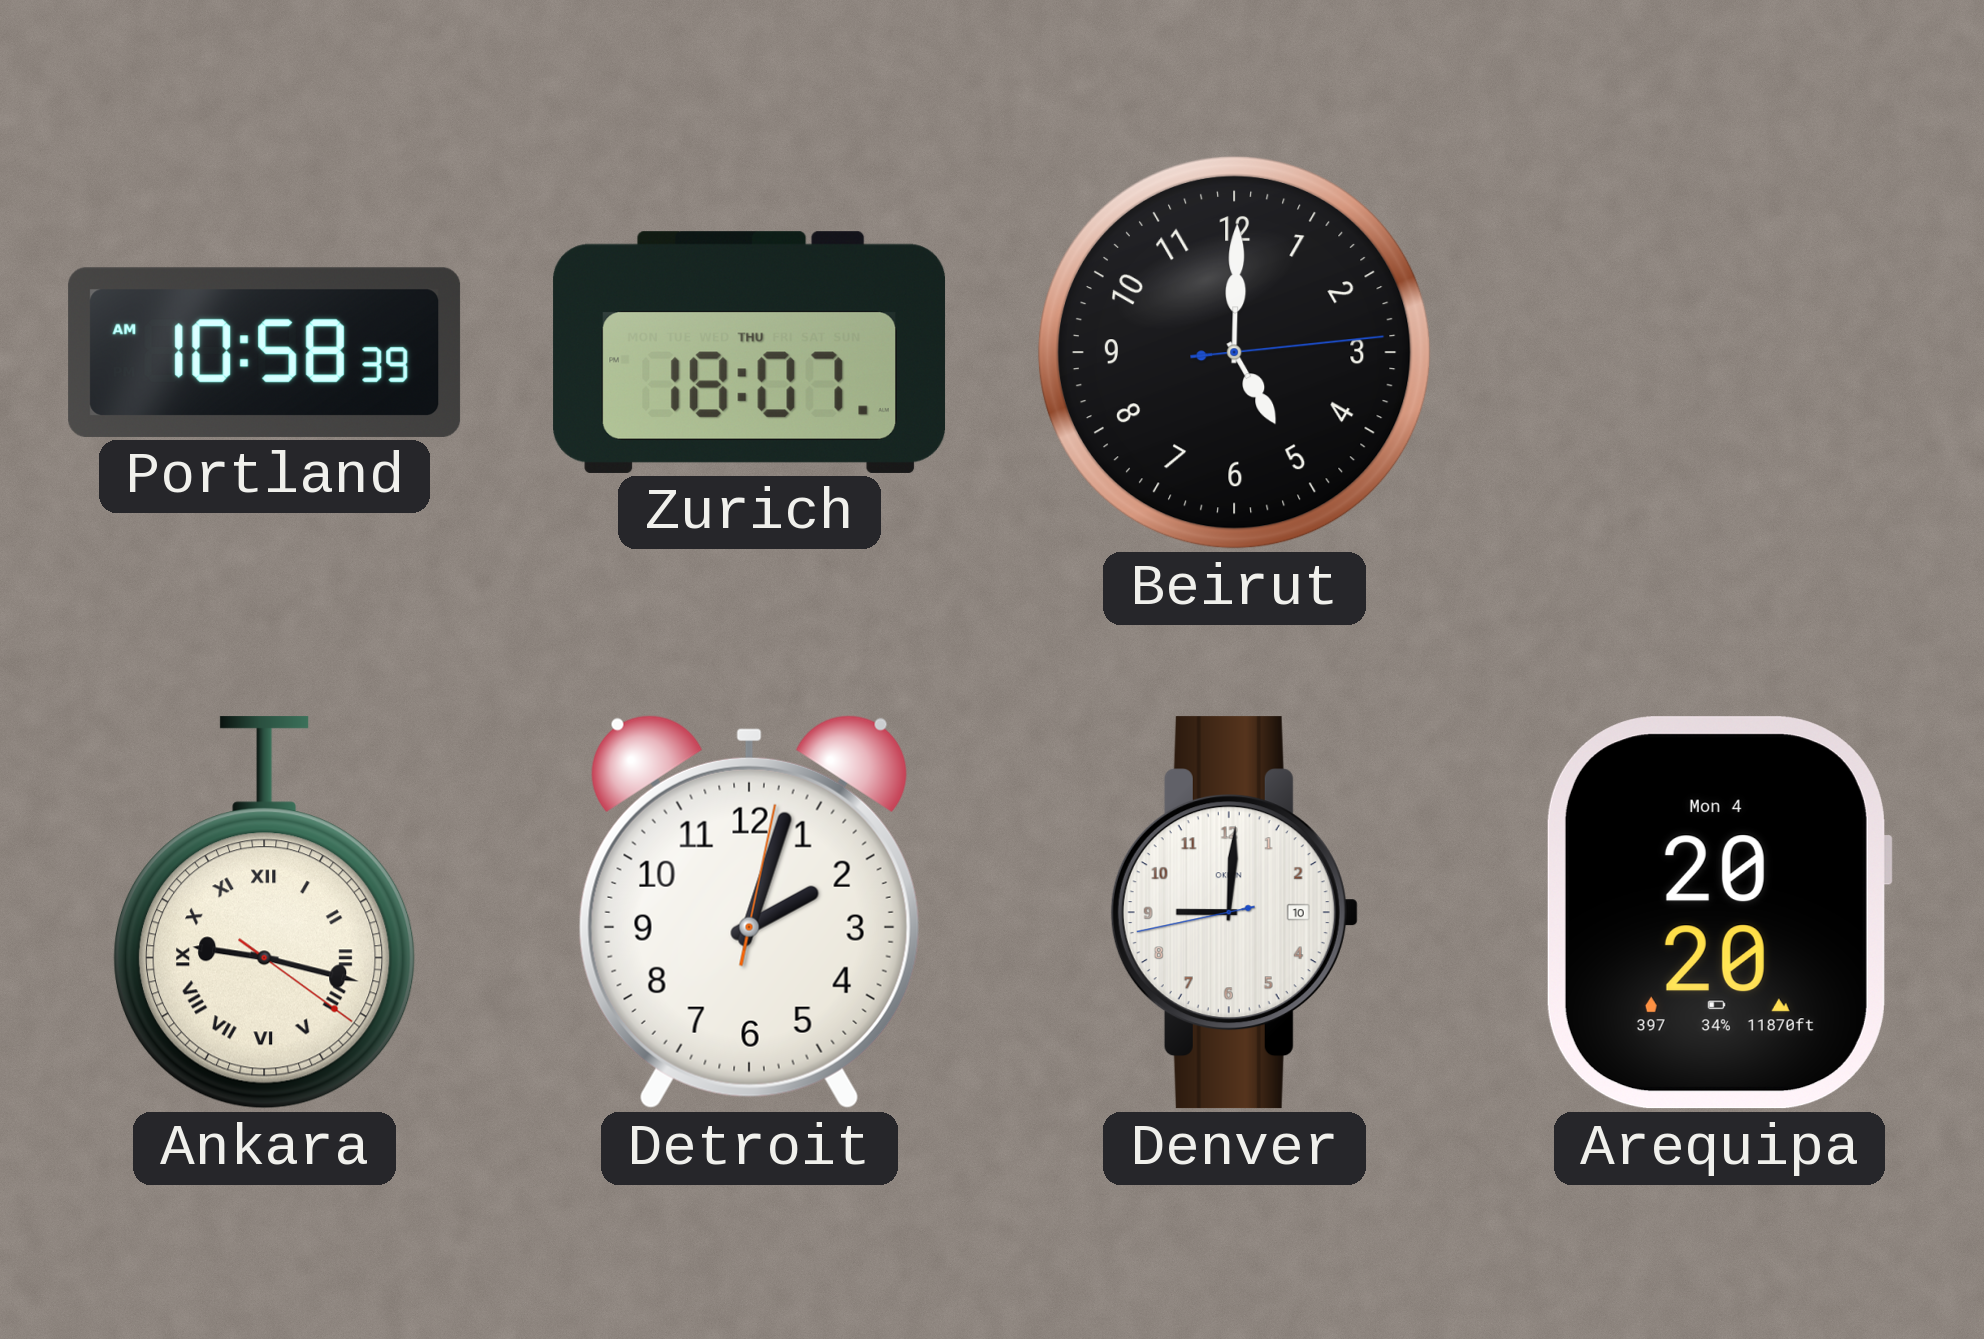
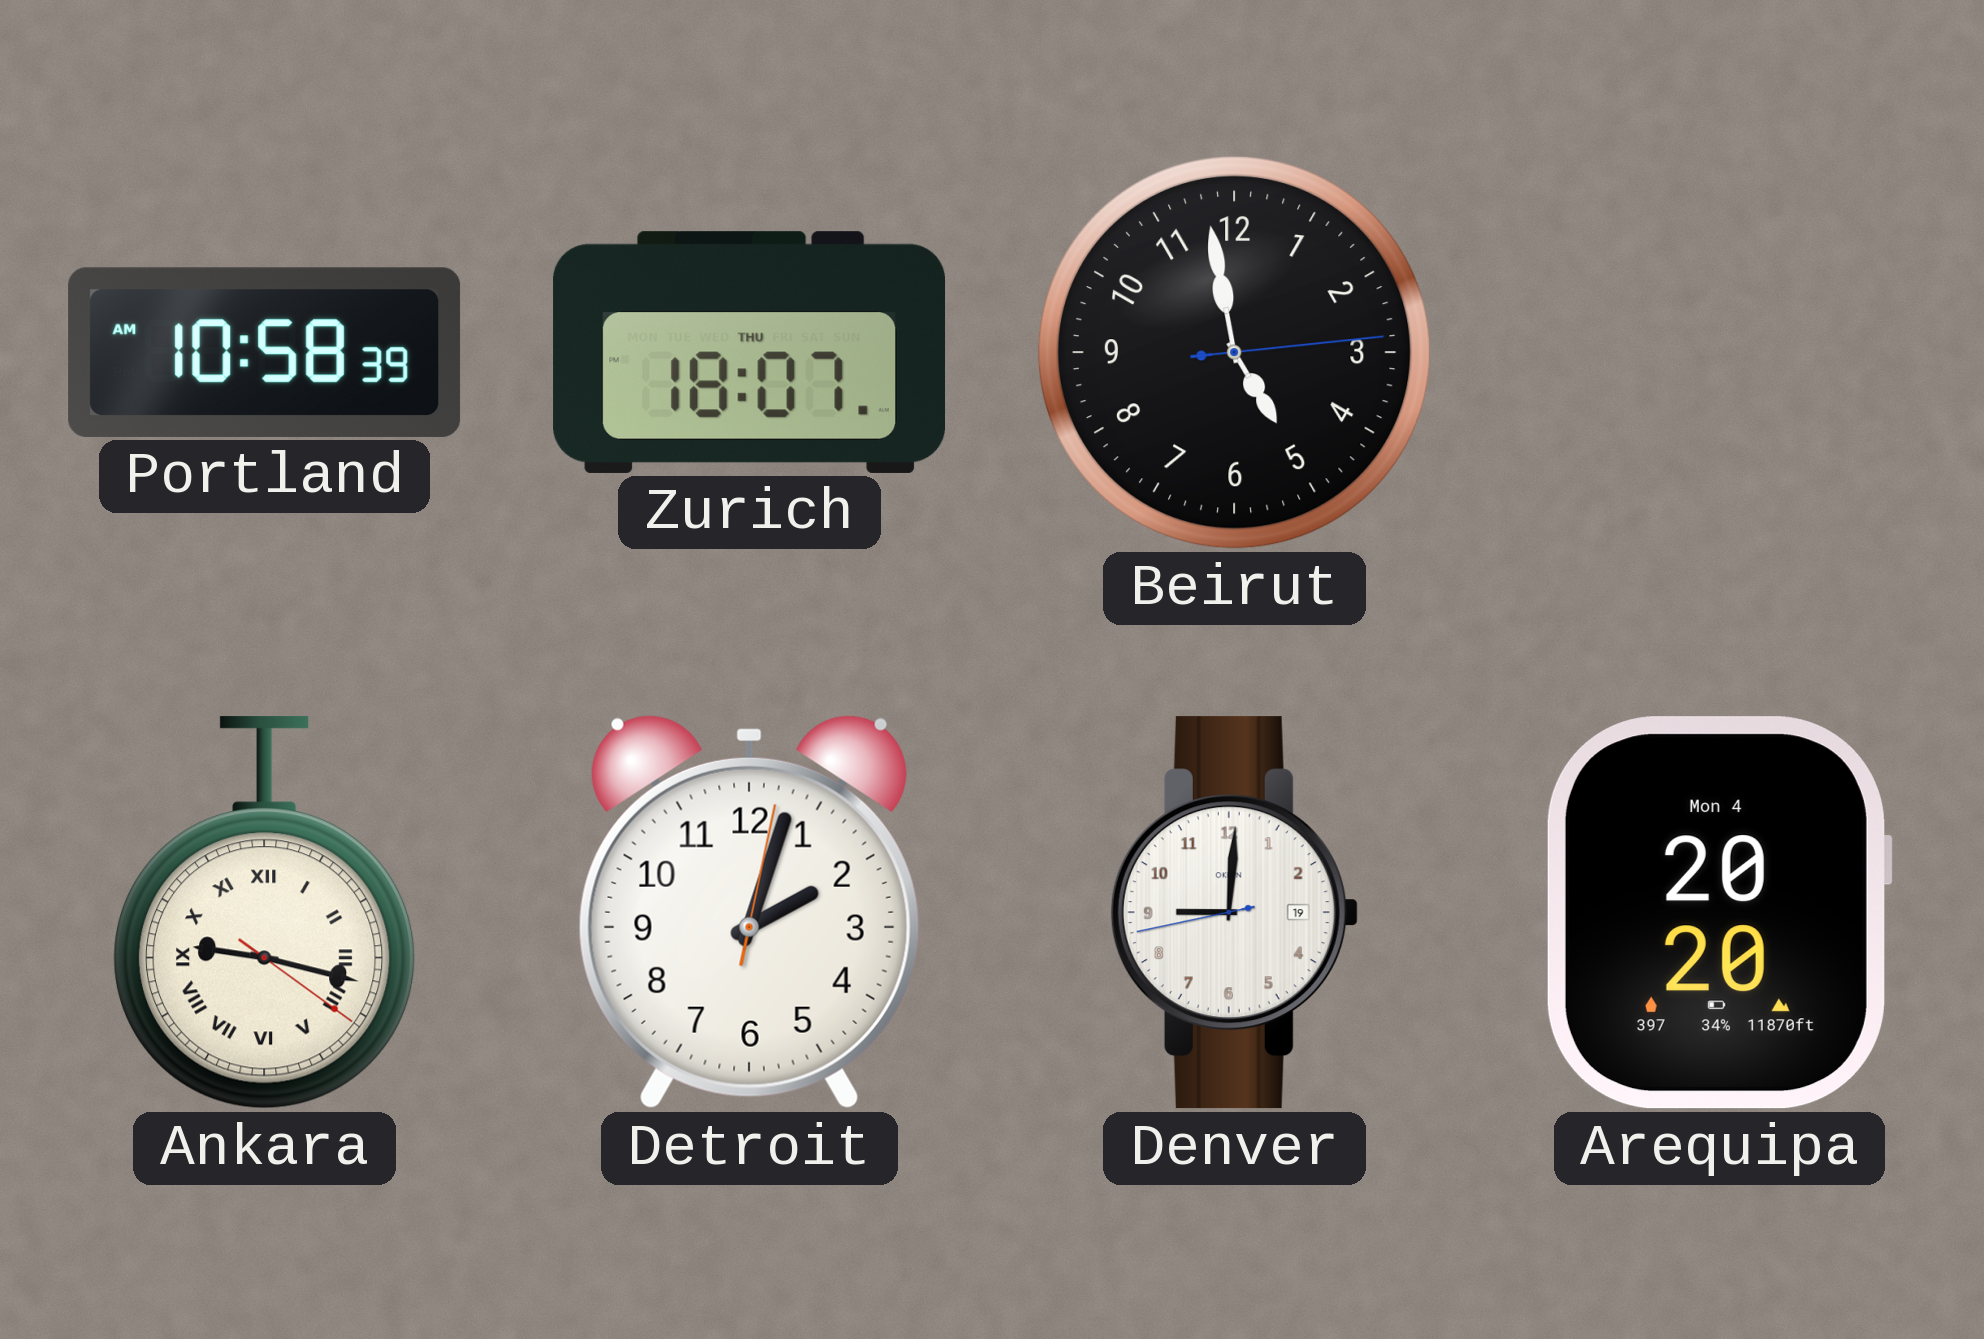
Beirut: 5:00 -> 4:58
Denver date: 10 -> 19
